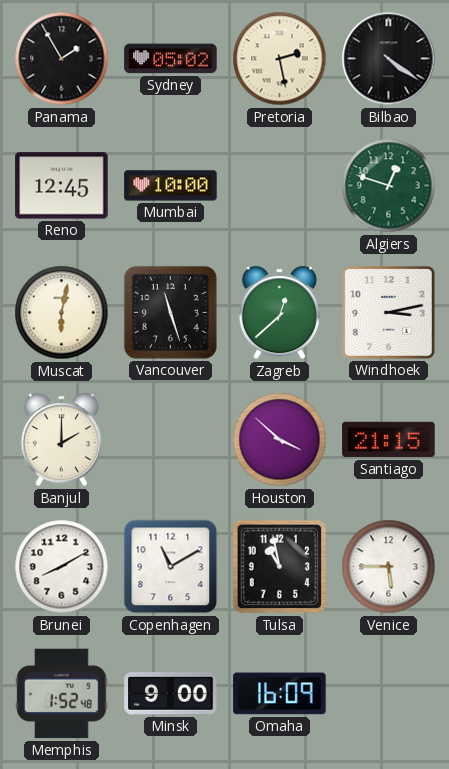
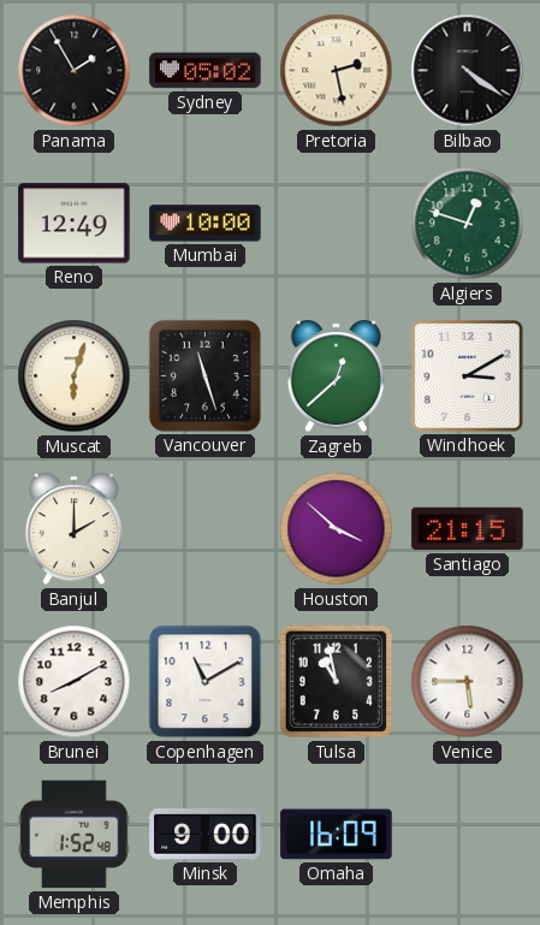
Reno: 12:45 -> 12:49
Muscat: 6:02 -> 6:03
Windhoek: 3:13 -> 3:10
